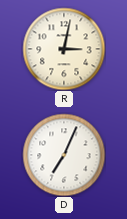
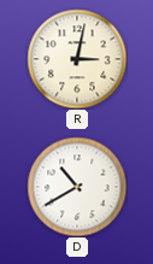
D: 7:04 -> 10:40
